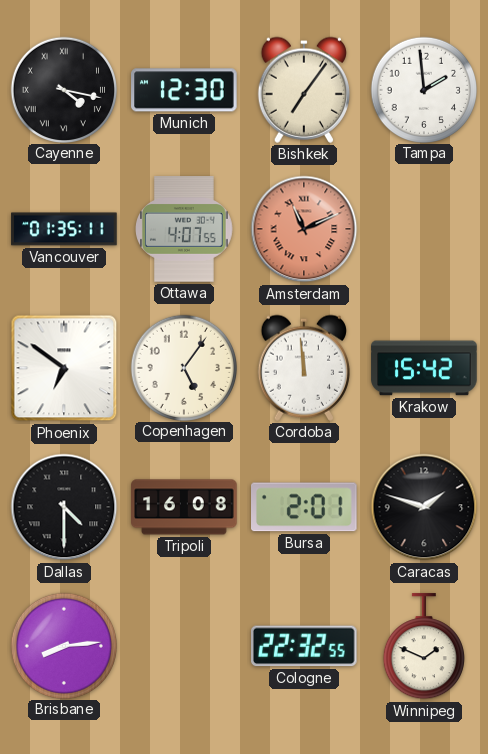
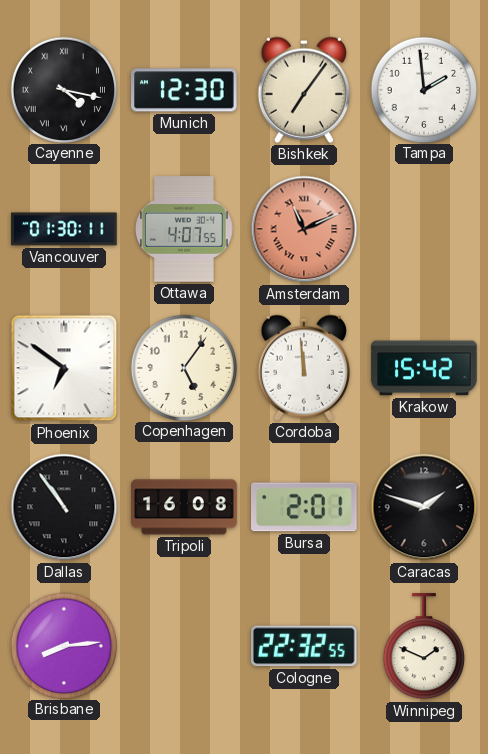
Vancouver: 01:35 -> 01:30
Dallas: 4:30 -> 10:54
